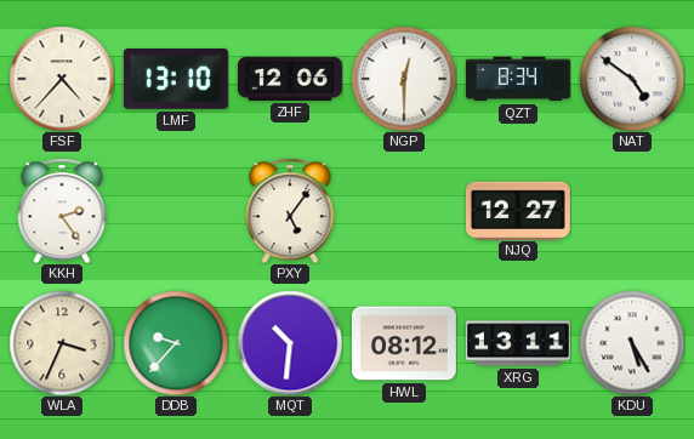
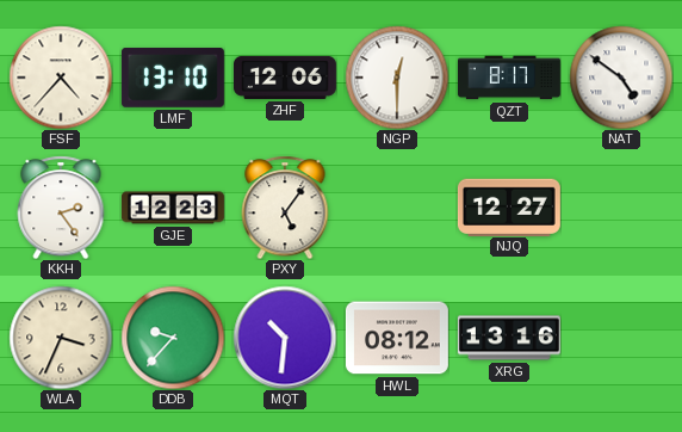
QZT: 8:34 -> 8:17
GJE: none -> 12:23
XRG: 13:11 -> 13:16
KDU: 5:25 -> none
